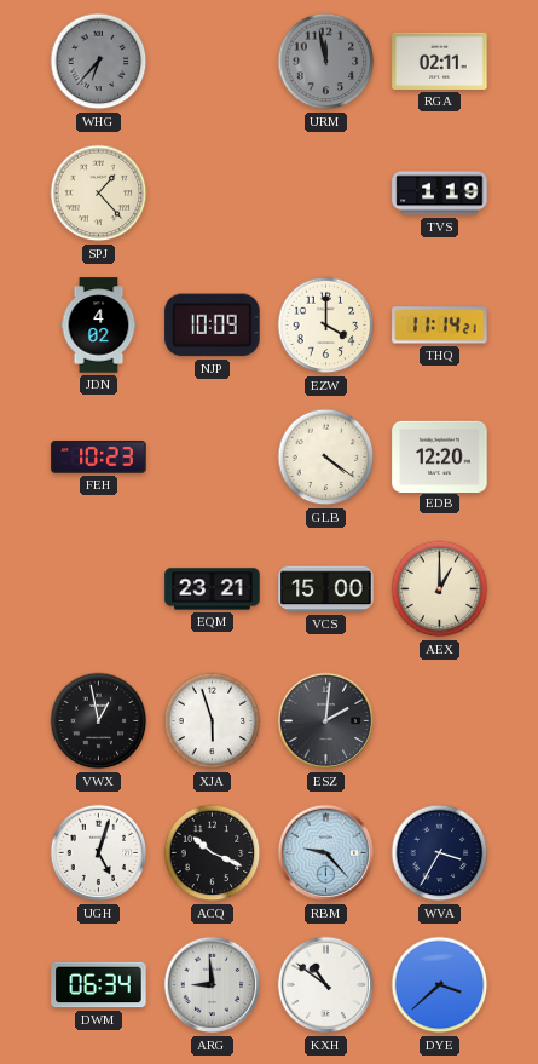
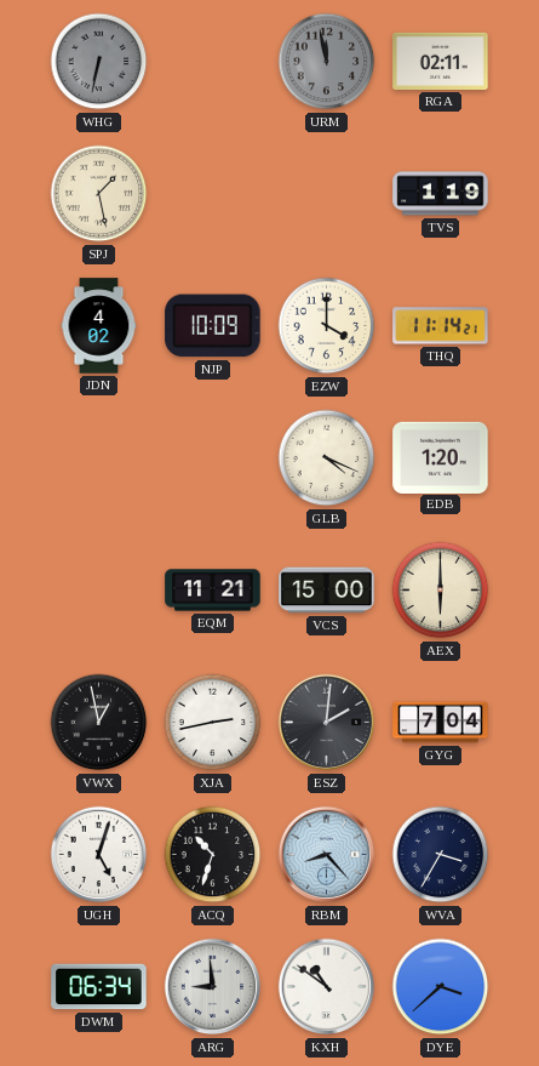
WHG: 6:37 -> 6:32
SPJ: 1:23 -> 1:28
FEH: 10:23 -> none
GLB: 4:21 -> 4:19
EDB: 12:20 -> 1:20
EQM: 23:21 -> 11:21
AEX: 1:00 -> 6:00
XJA: 5:57 -> 2:43
GYG: none -> 7:04
ACQ: 10:19 -> 10:33
RBM: 9:23 -> 8:23
